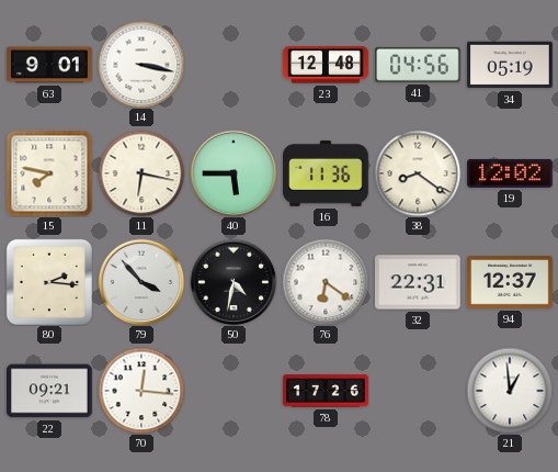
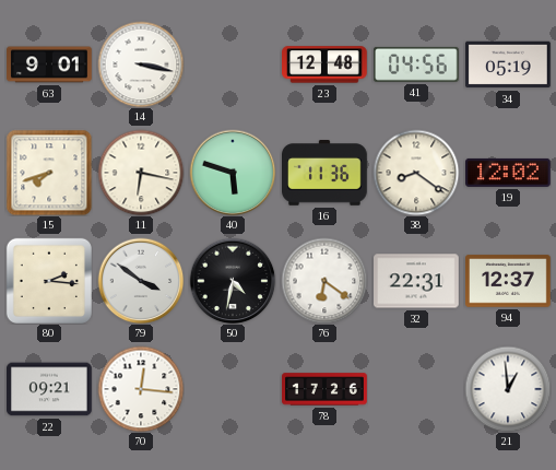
15: 7:47 -> 7:42
40: 5:45 -> 5:48
79: 3:53 -> 3:51
